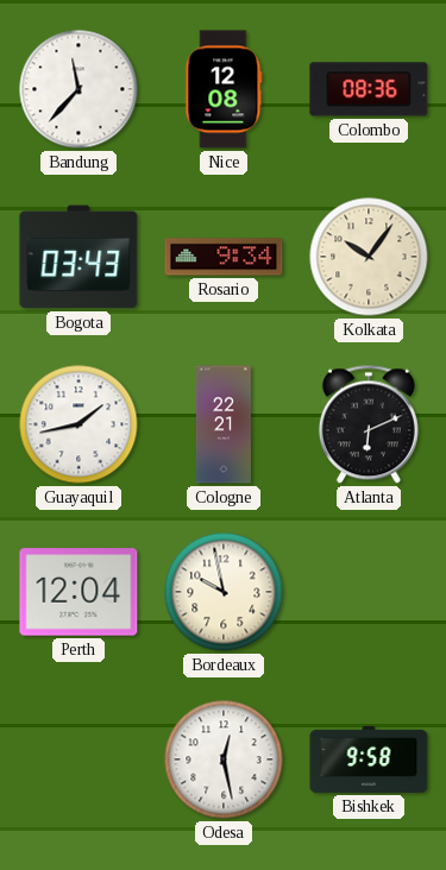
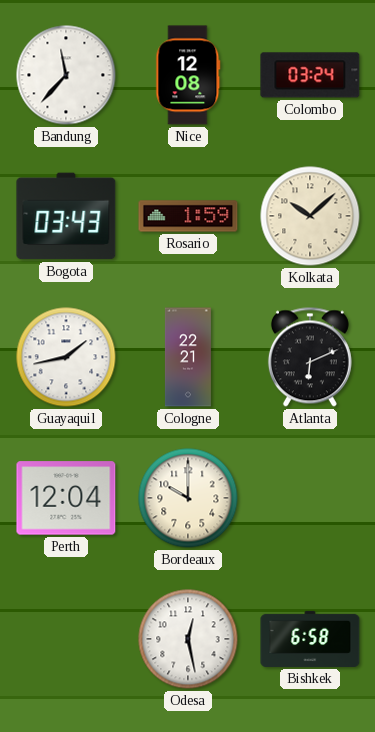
Colombo: 08:36 -> 03:24
Rosario: 9:34 -> 1:59
Kolkata: 10:06 -> 10:08
Bordeaux: 9:58 -> 10:00
Bishkek: 9:58 -> 6:58
